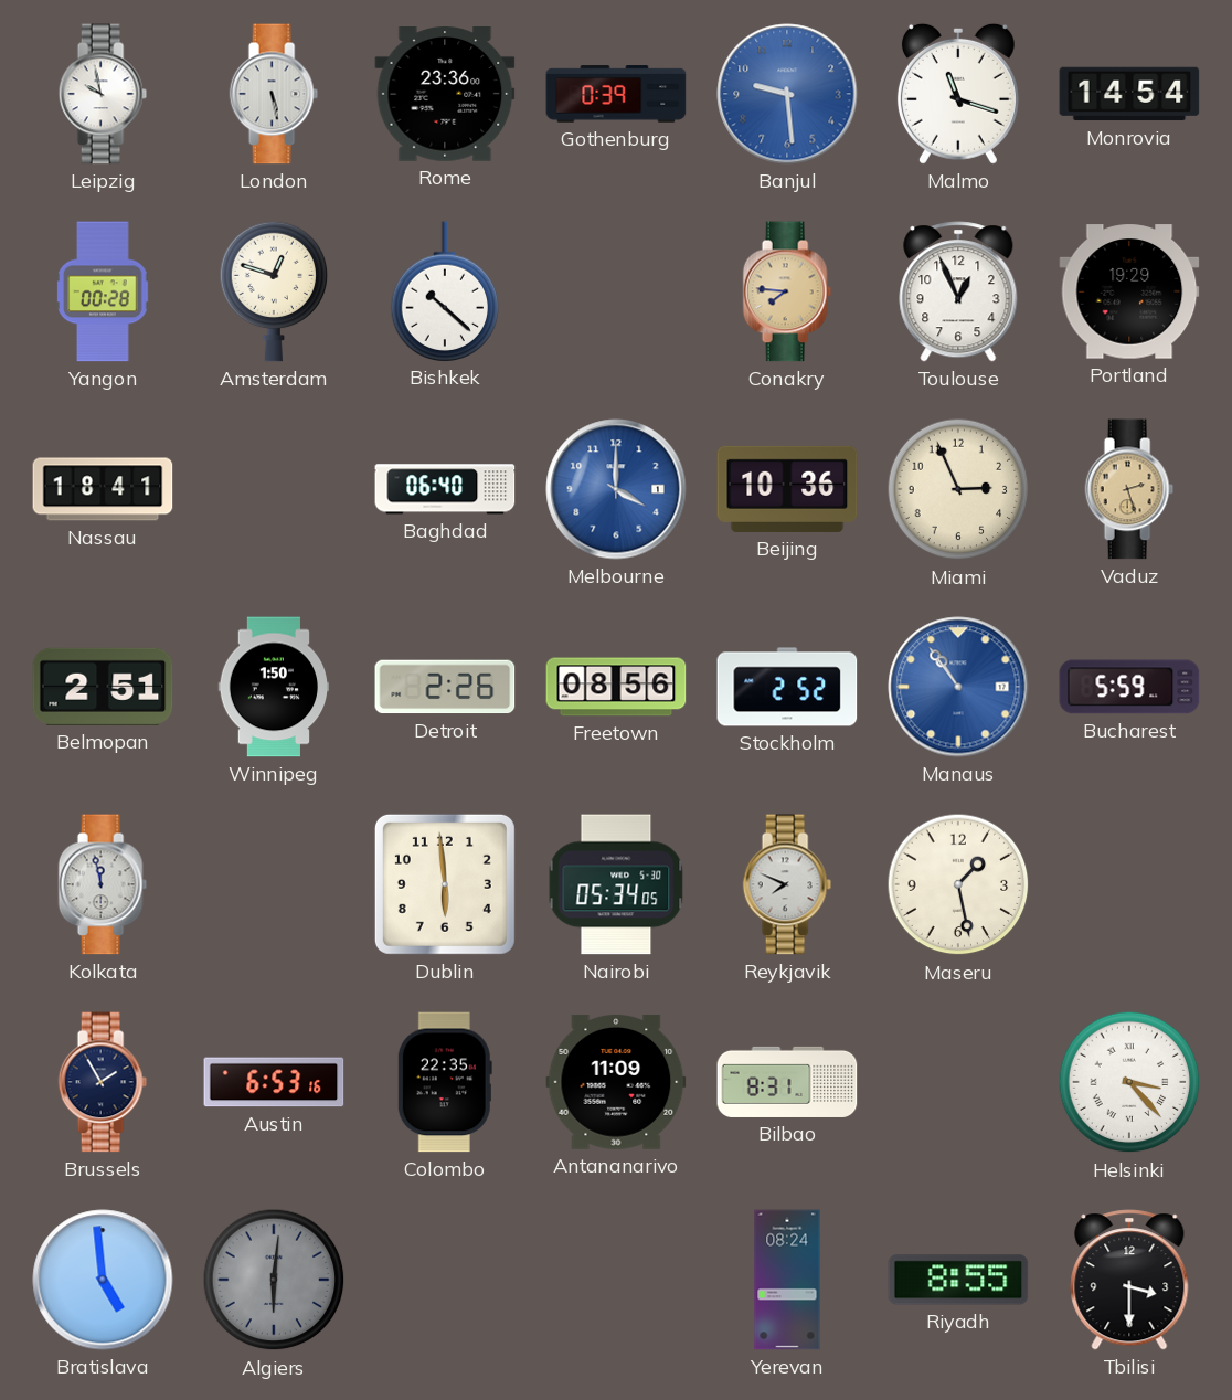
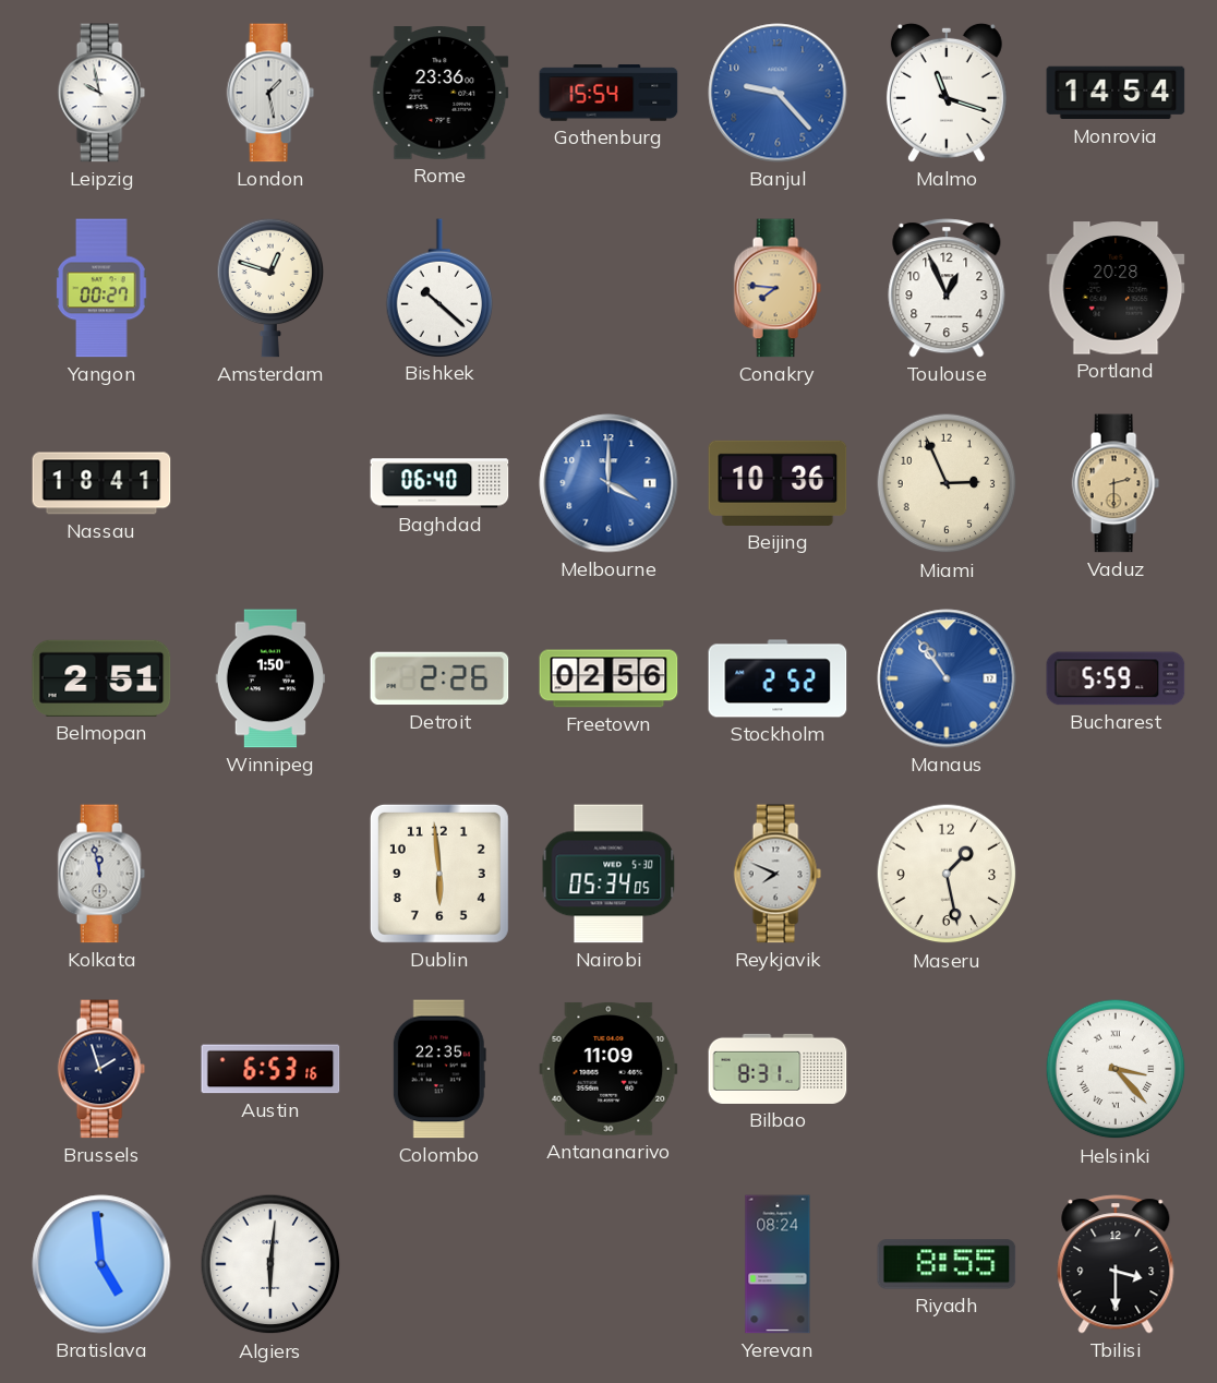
London: 5:28 -> 1:28
Gothenburg: 0:39 -> 15:54
Banjul: 9:29 -> 9:23
Yangon: 00:28 -> 00:27
Portland: 19:29 -> 20:28
Vaduz: 2:27 -> 2:30
Freetown: 08:56 -> 02:56
Brussels: 1:55 -> 1:57
Algiers dial: grey -> white
